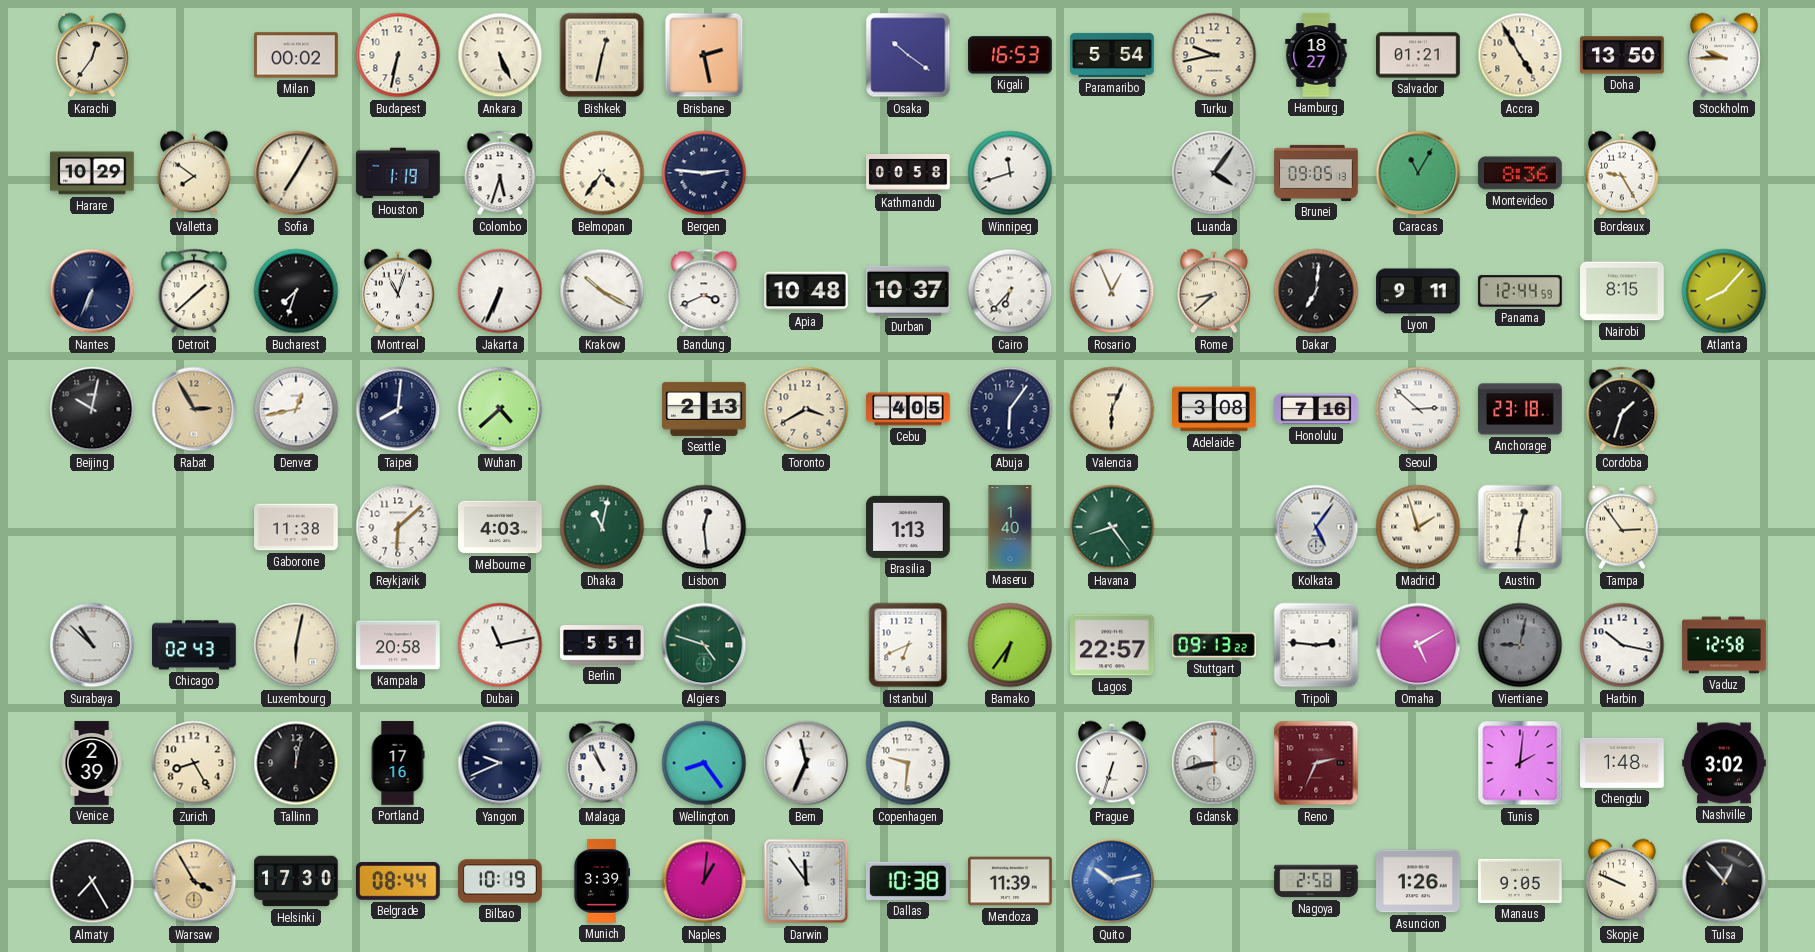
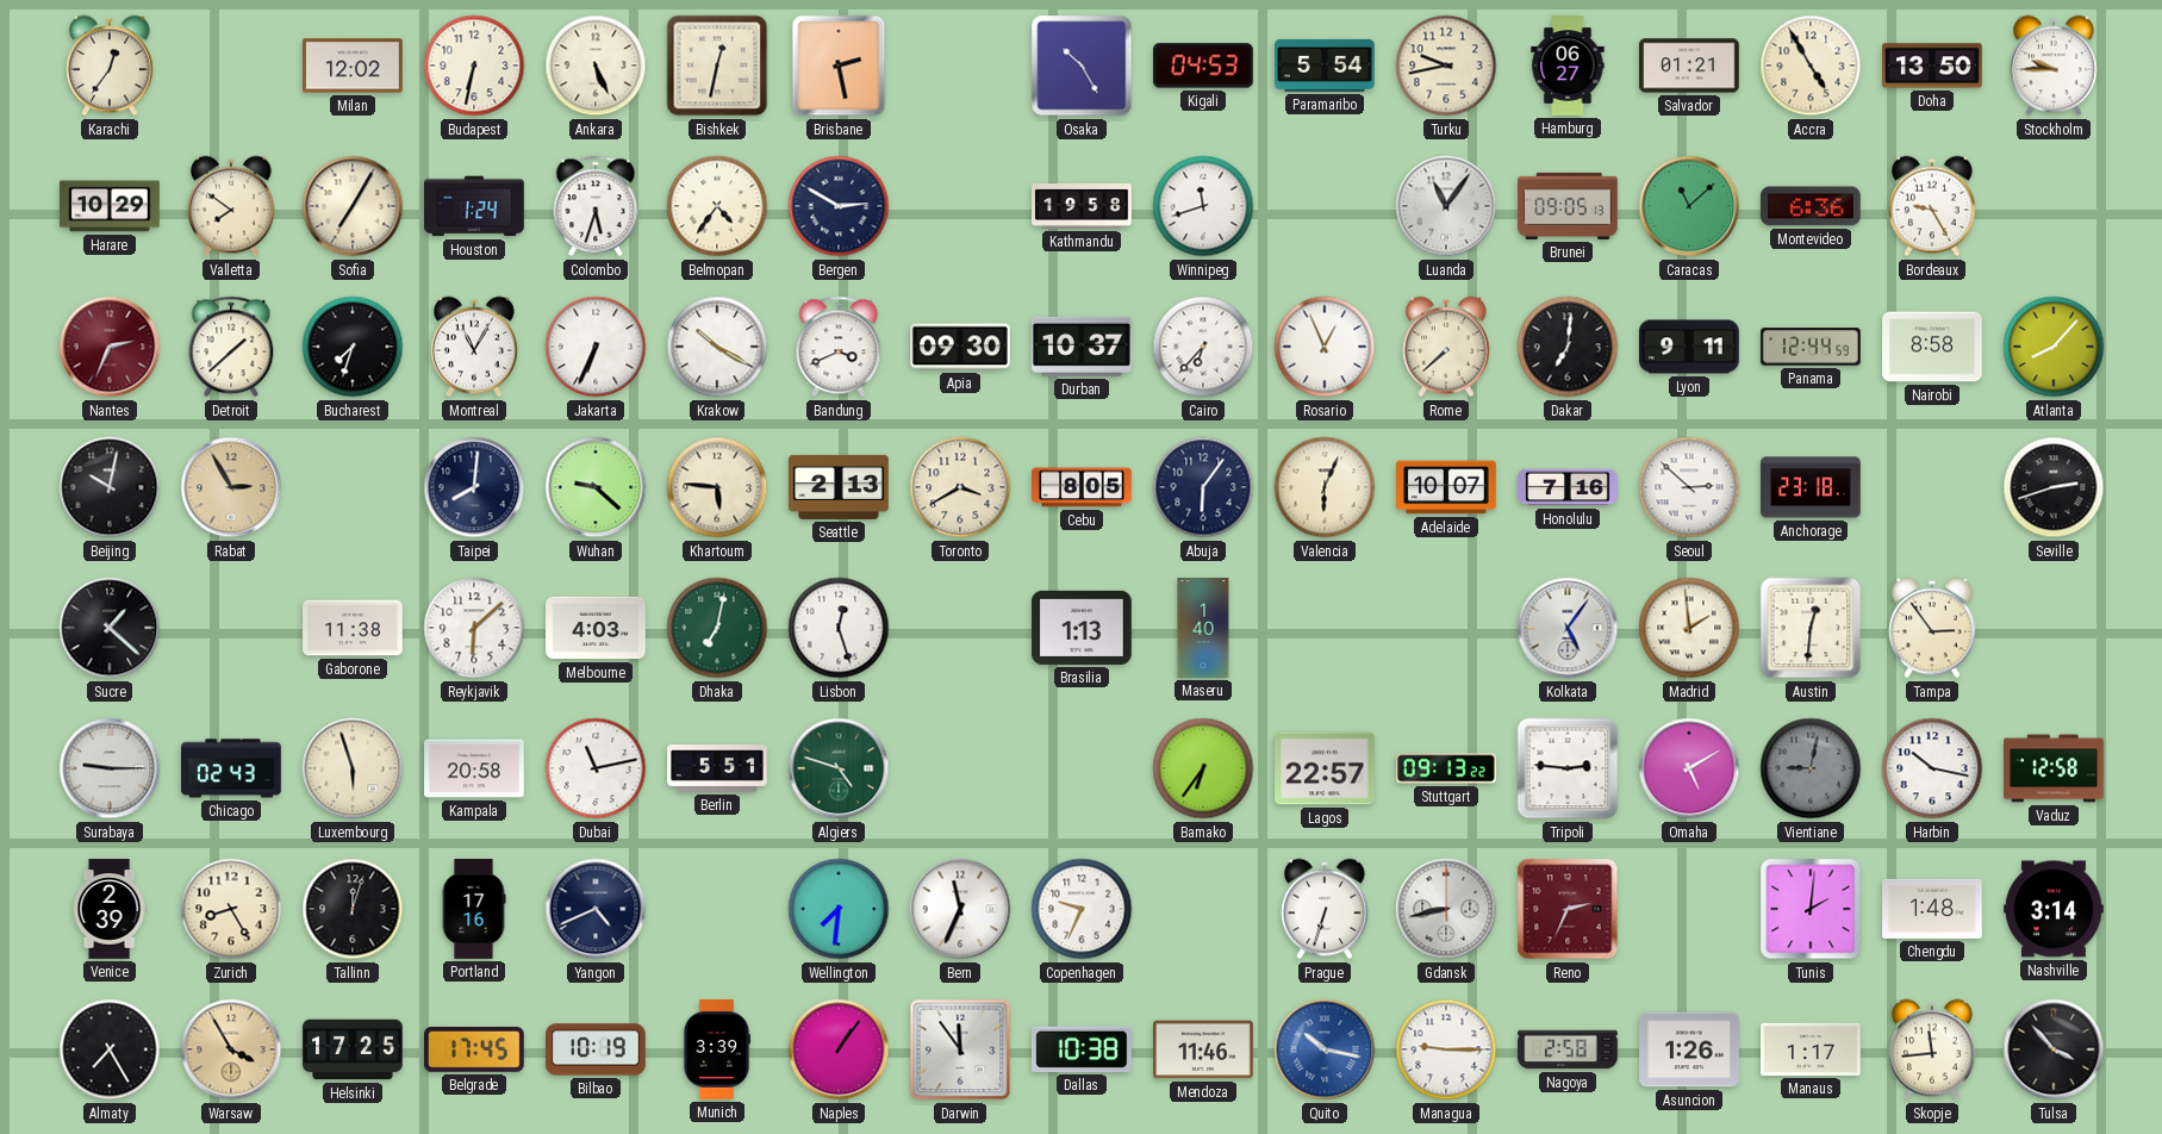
Milan: 00:02 -> 12:02
Osaka: 10:21 -> 10:25
Kigali: 16:53 -> 04:53
Hamburg: 18:27 -> 06:27
Houston: 1:19 -> 1:24
Bergen: 2:46 -> 2:50
Kathmandu: 00:58 -> 19:58
Luanda: 4:06 -> 11:06
Caracas: 11:05 -> 11:08
Montevideo: 8:36 -> 6:36
Nantes: 6:34 -> 2:34
Nantes dial: navy -> burgundy
Montreal: 11:03 -> 11:05
Apia: 10:48 -> 09:30
Rome: 8:38 -> 7:38
Nairobi: 8:15 -> 8:58
Denver: 12:43 -> none
Wuhan: 4:38 -> 9:22
Khartoum: none -> 5:46
Cebu: 4:05 -> 8:05
Adelaide: 3:08 -> 10:07
Cordoba: 1:33 -> none
Seville: none -> 2:42
Sucre: none -> 1:22
Dhaka: 11:02 -> 7:02
Lisbon: 12:29 -> 12:27
Havana: 8:24 -> none
Madrid: 1:57 -> 1:59
Surabaya: 10:52 -> 9:15
Luxembourg: 6:02 -> 5:57
Istanbul: 6:41 -> none
Tallinn: 12:02 -> 12:03
Yangon: 9:41 -> 4:41
Malaga: 10:56 -> none
Wellington: 8:24 -> 7:31
Copenhagen: 9:31 -> 9:34
Nashville: 3:02 -> 3:14
Helsinki: 17:30 -> 17:25
Belgrade: 08:44 -> 17:45
Naples: 1:01 -> 1:06
Mendoza: 11:39 -> 11:46
Quito: 10:13 -> 10:17
Managua: none -> 9:15
Manaus: 9:05 -> 1:17
Skopje: 9:49 -> 11:44
Tulsa: 12:53 -> 3:53
